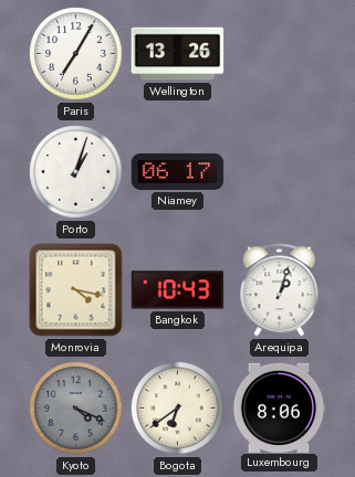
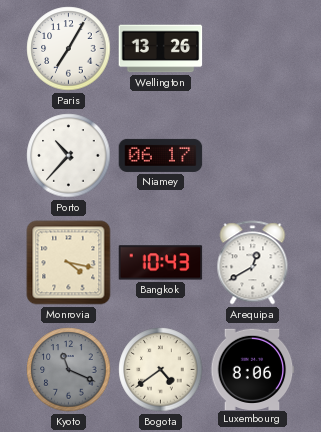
Porto: 1:03 -> 10:37
Arequipa: 1:03 -> 12:40
Kyoto: 4:19 -> 11:19
Bogota: 6:39 -> 4:39
